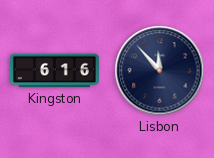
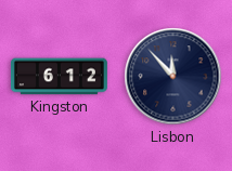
Kingston: 6:16 -> 6:12
